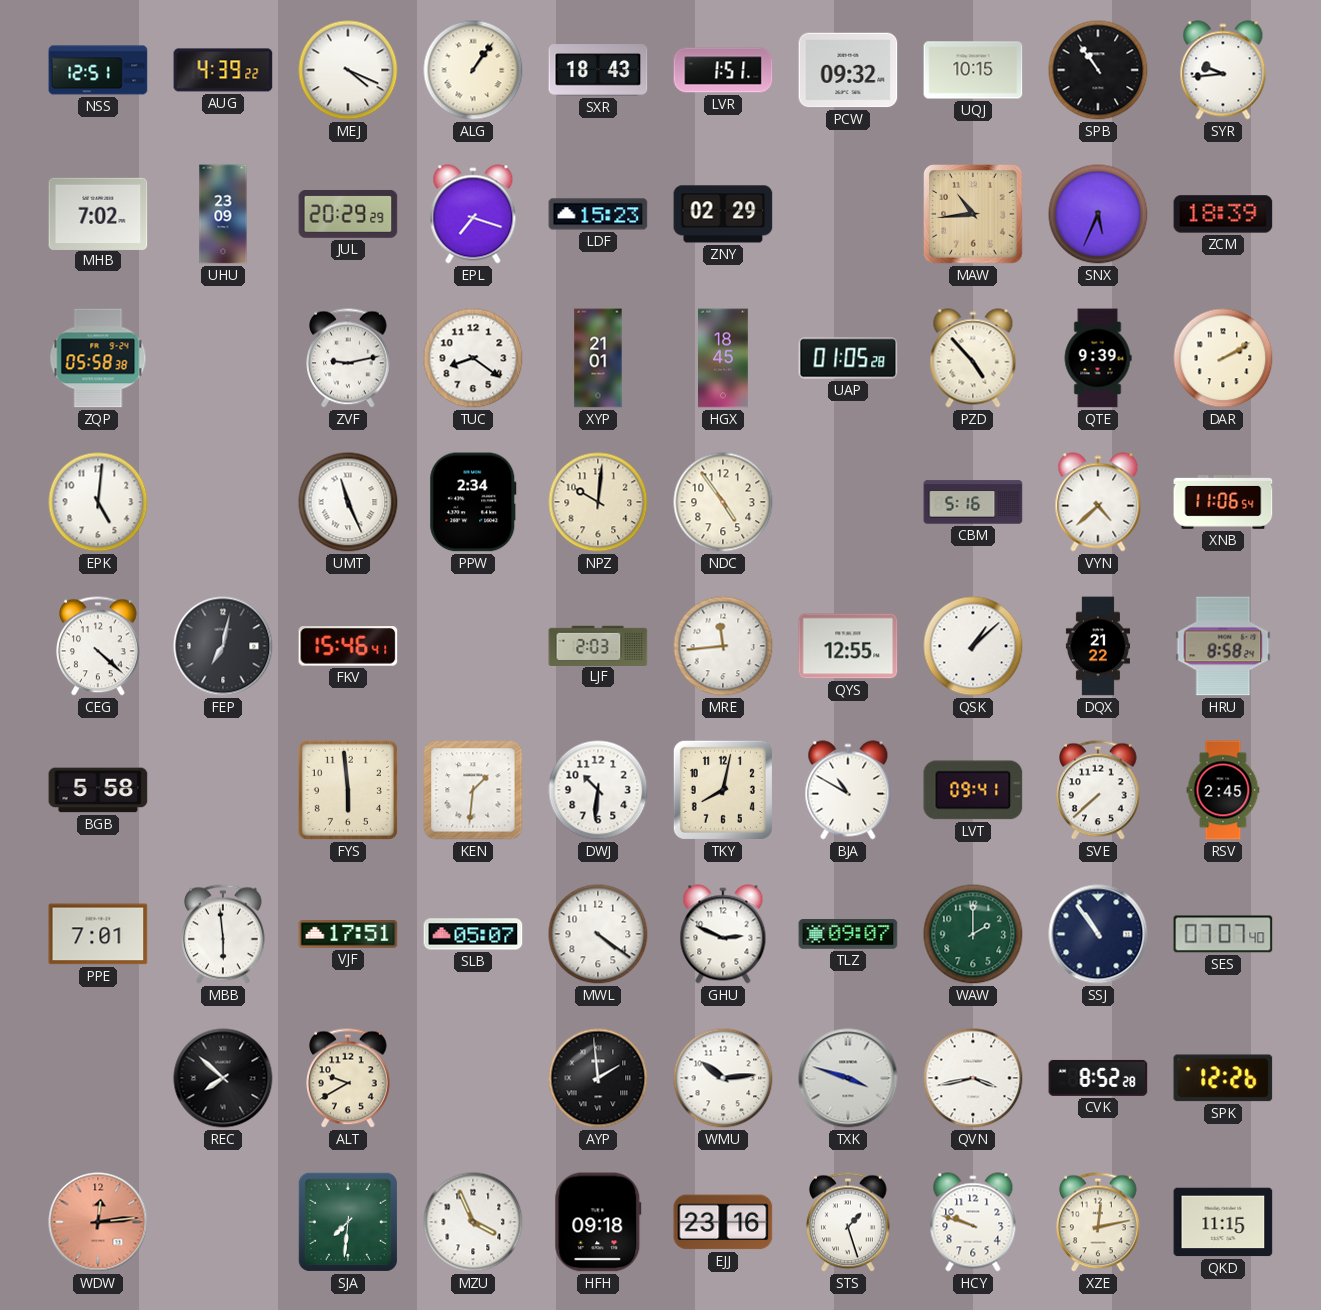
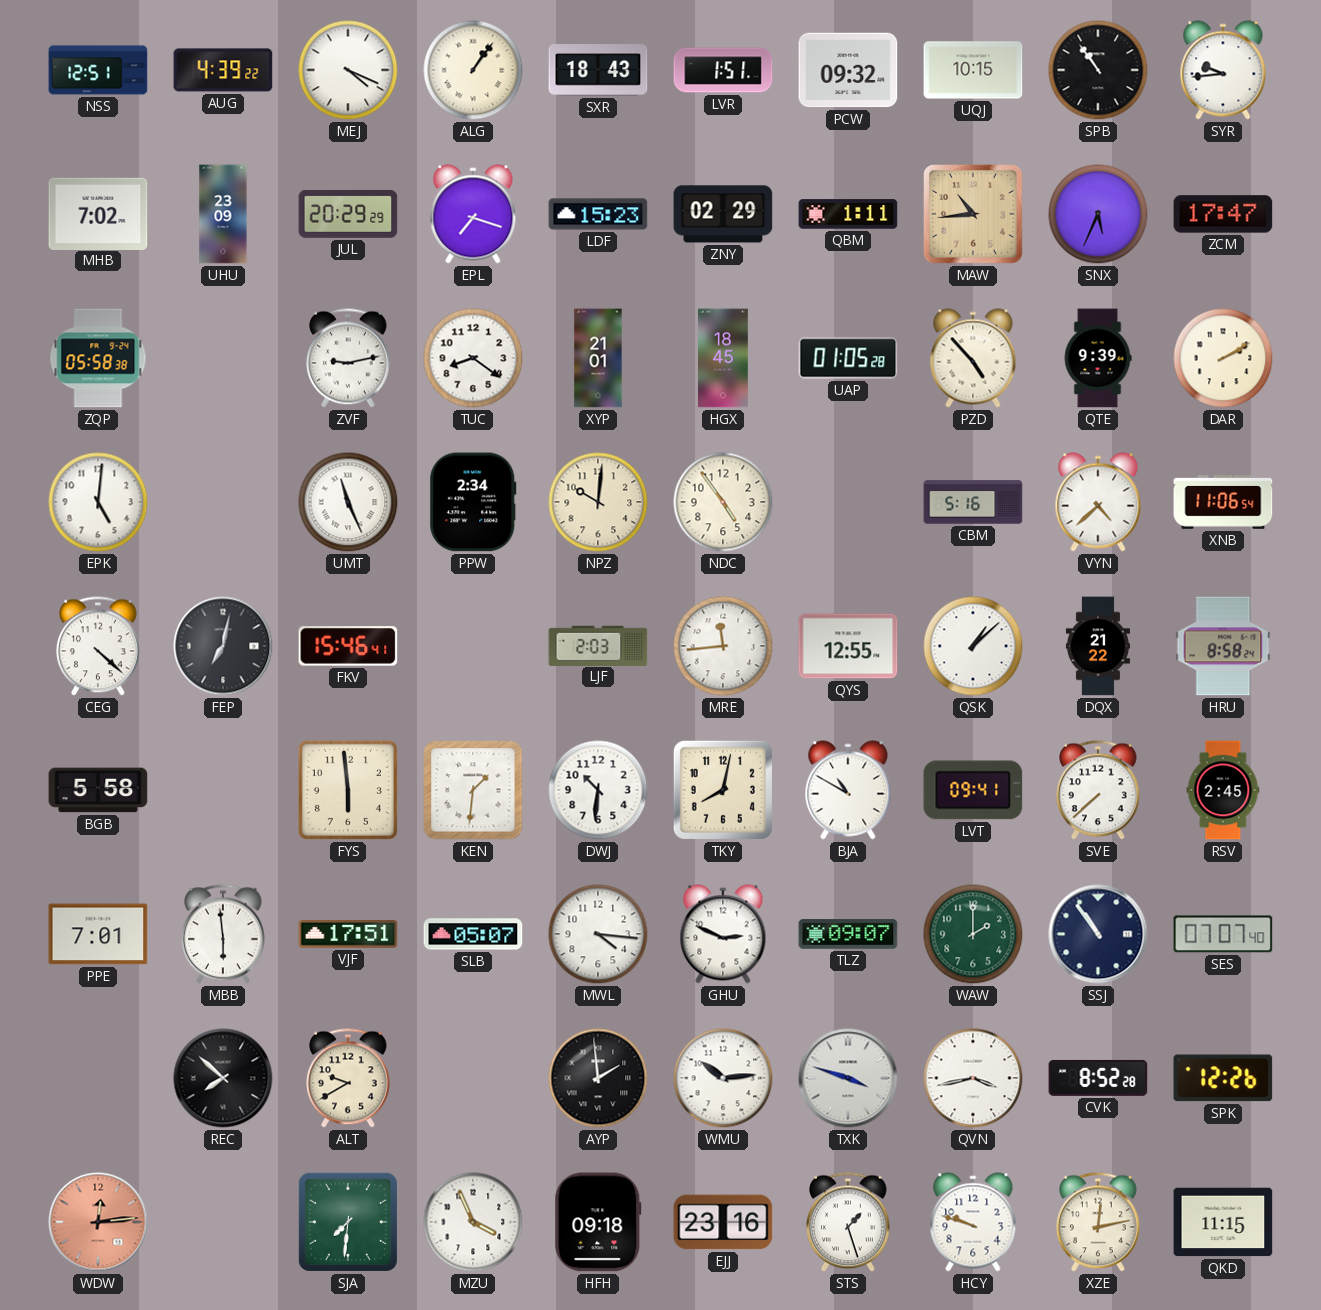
QBM: none -> 1:11
ZCM: 18:39 -> 17:47
MWL: 4:21 -> 4:16
